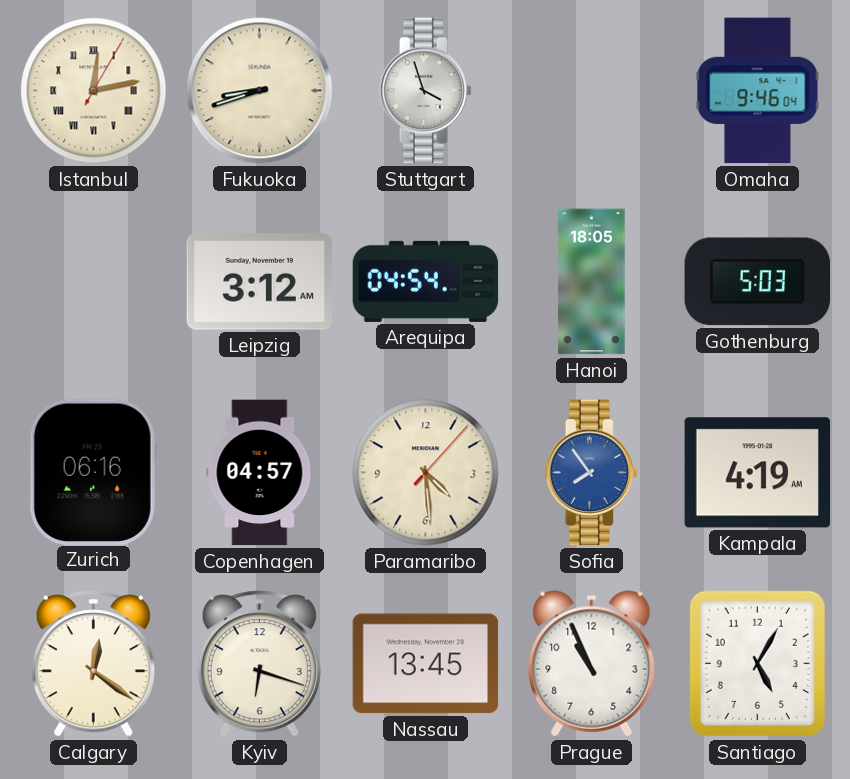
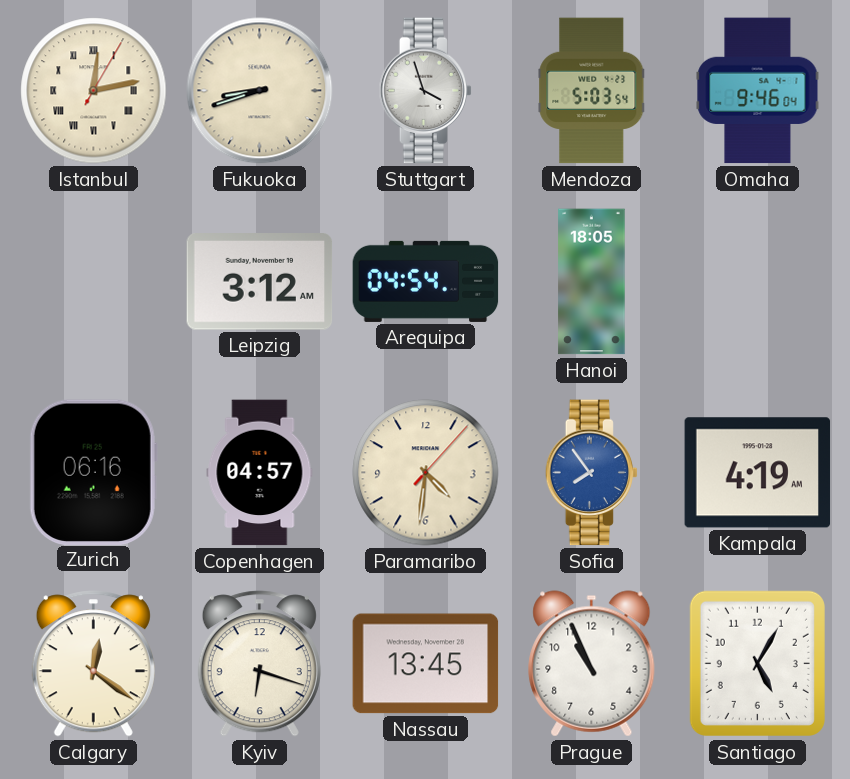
Mendoza: none -> 5:03
Gothenburg: 5:03 -> none
Paramaribo: 4:29 -> 4:31
